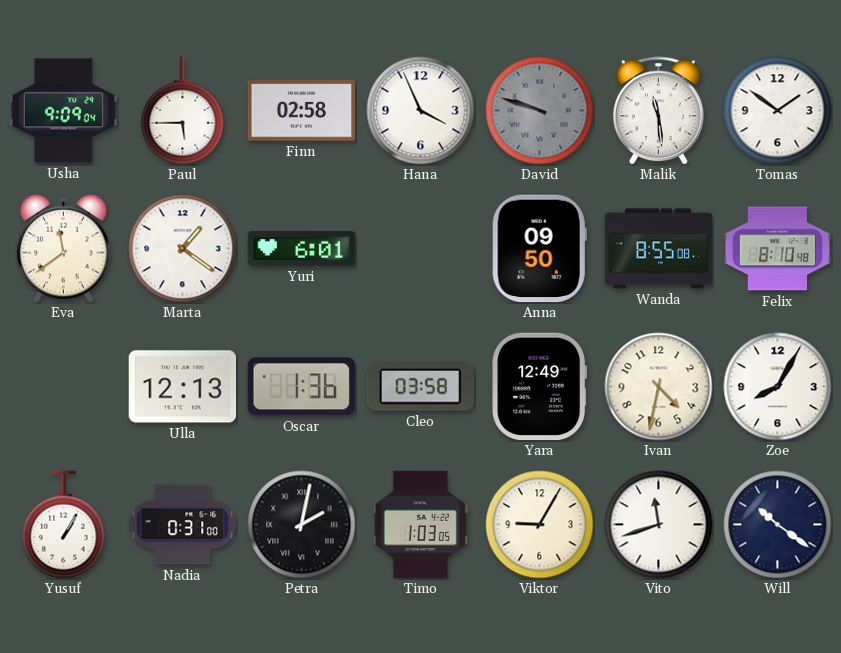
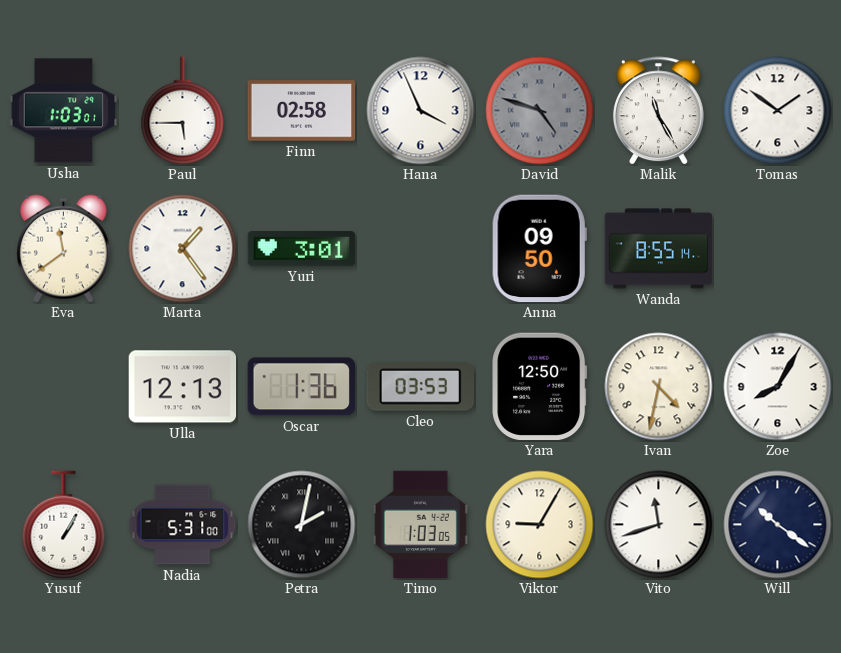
Usha: 9:09 -> 1:03
David: 9:48 -> 4:48
Malik: 11:29 -> 11:25
Marta: 1:21 -> 1:24
Yuri: 6:01 -> 3:01
Wanda: 8:55:08 -> 8:55:14
Felix: 8:10 -> none
Cleo: 03:58 -> 03:53
Yara: 12:49 -> 12:50
Nadia: 0:31 -> 5:31
